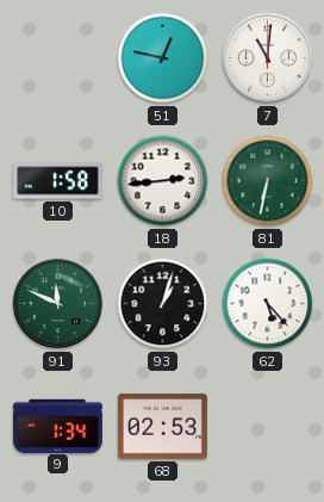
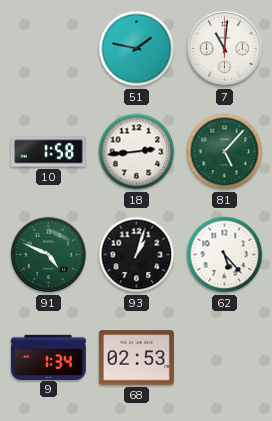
51: 12:47 -> 1:47
81: 6:32 -> 5:07
91: 11:49 -> 4:49
